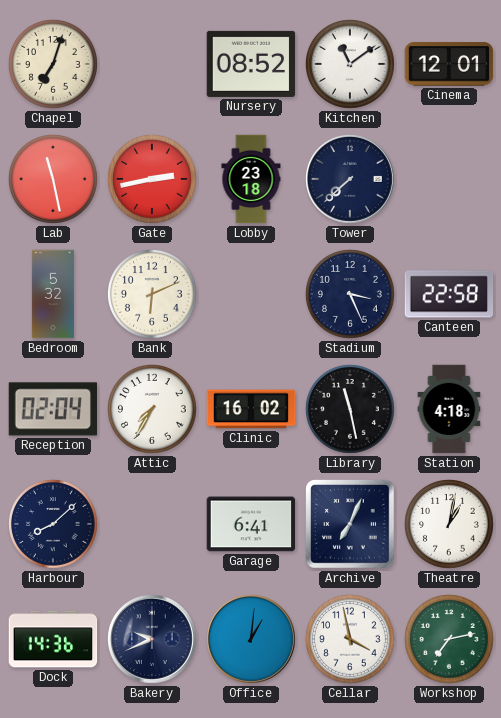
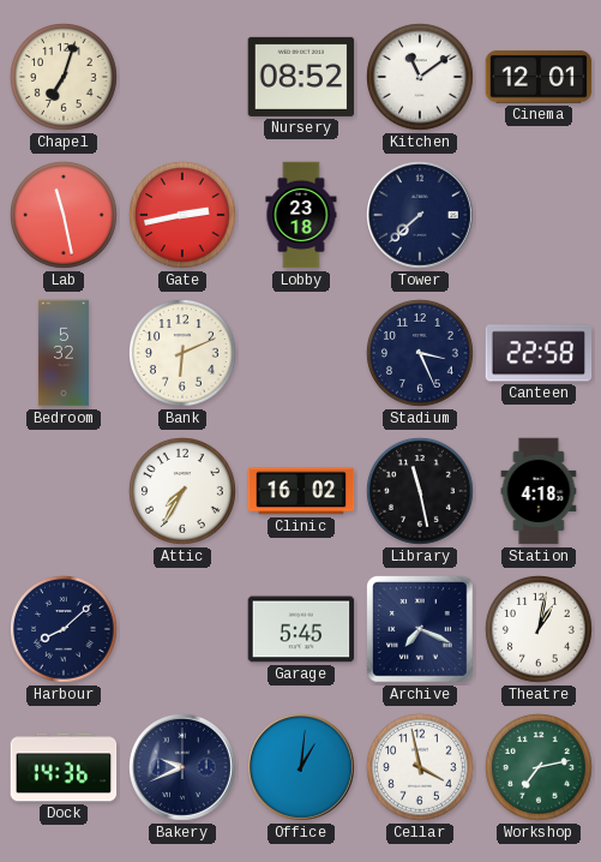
Reception: 02:04 -> none
Garage: 6:41 -> 5:45
Archive: 7:04 -> 7:19
